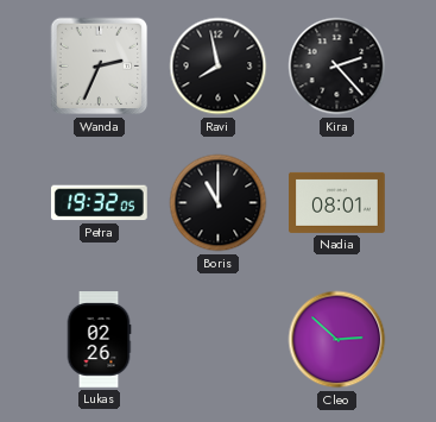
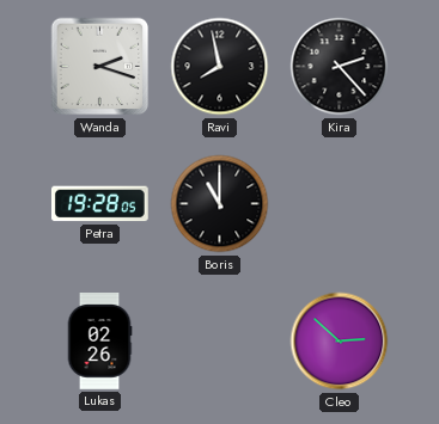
Wanda: 2:34 -> 2:18
Petra: 19:32 -> 19:28
Nadia: 08:01 -> none
